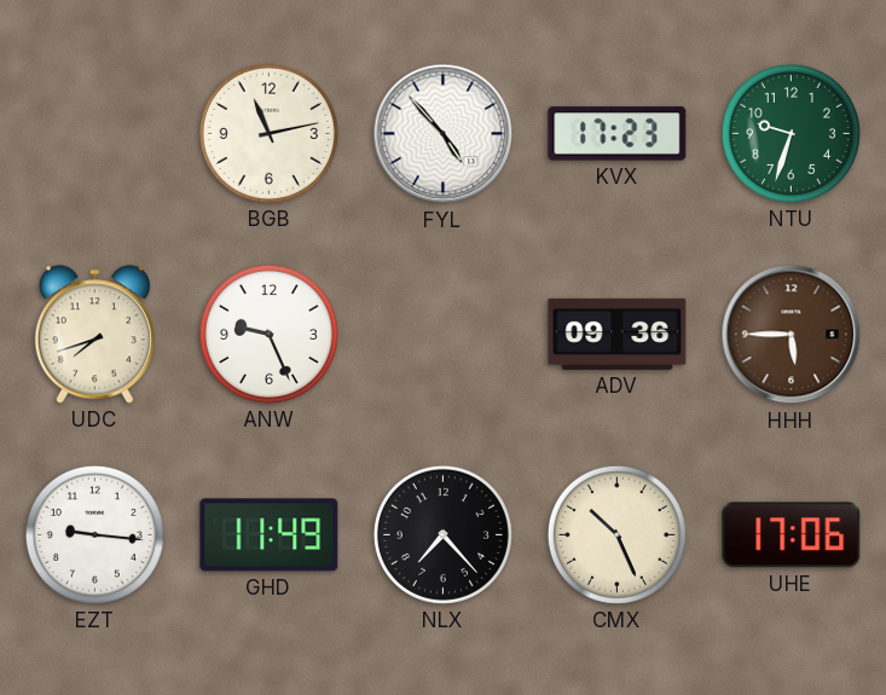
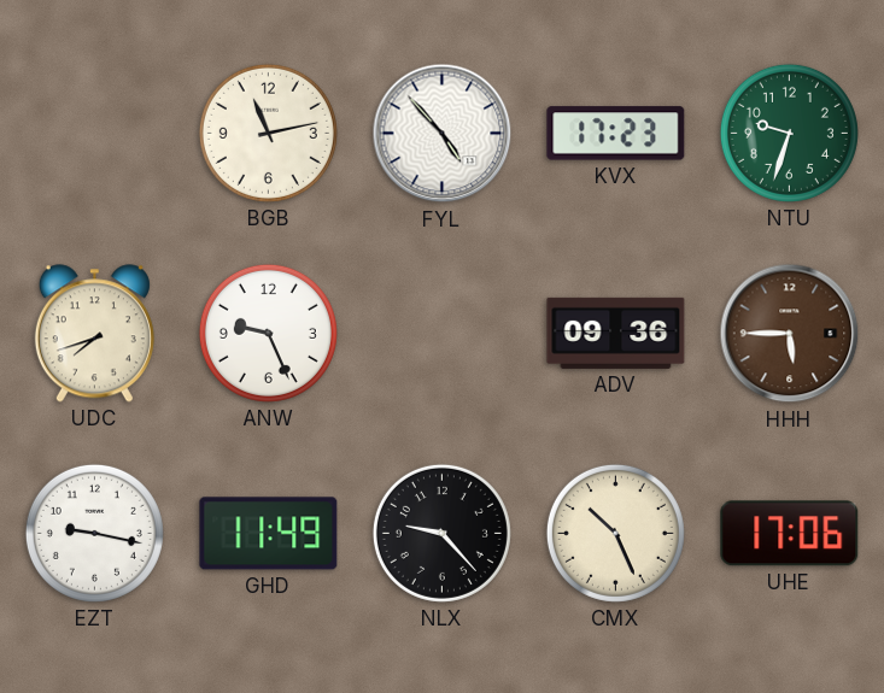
EZT: 9:16 -> 9:17
NLX: 7:23 -> 9:23
